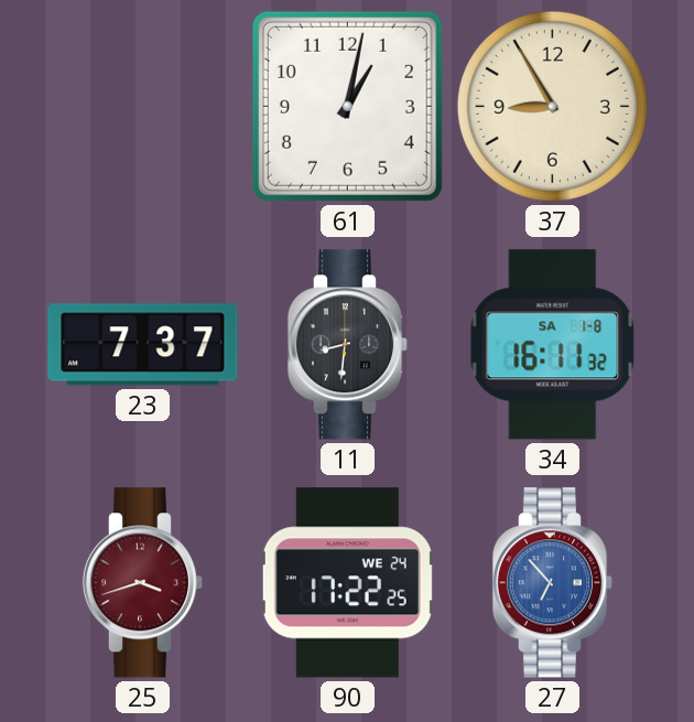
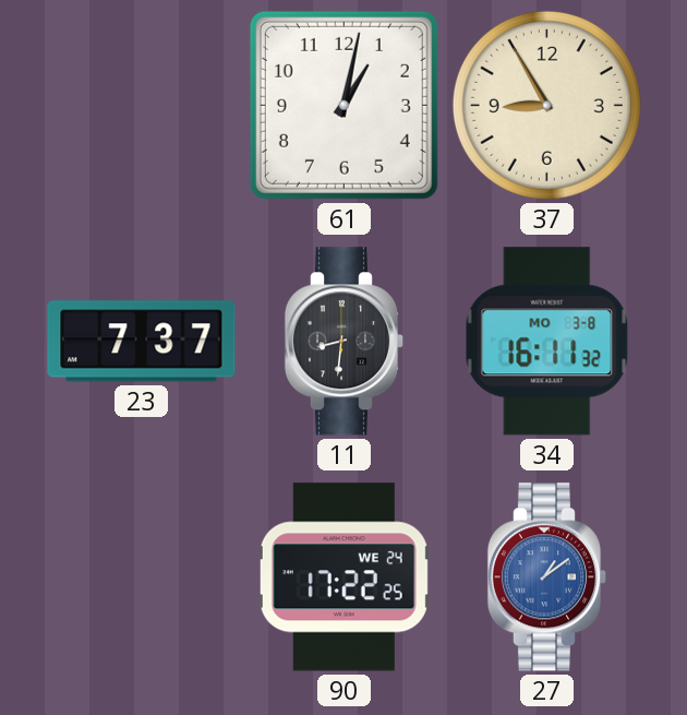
34 date: SA 1-8 -> MO 3-8
25: 3:42 -> none
27: 6:53 -> 1:09
